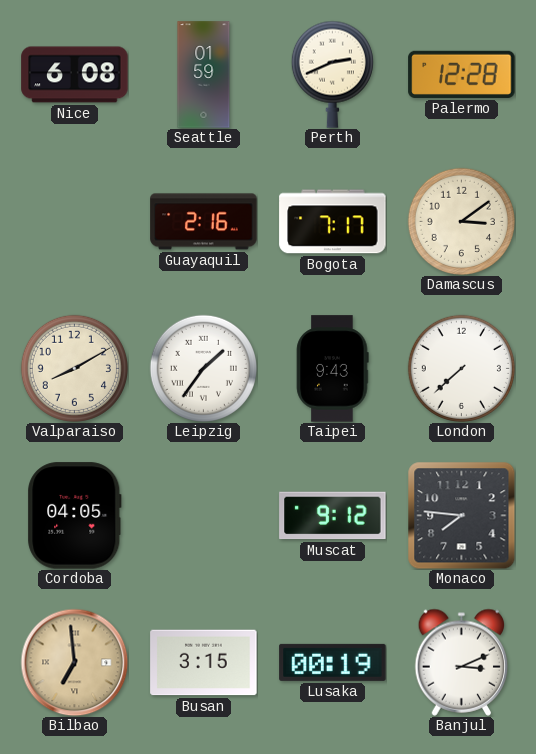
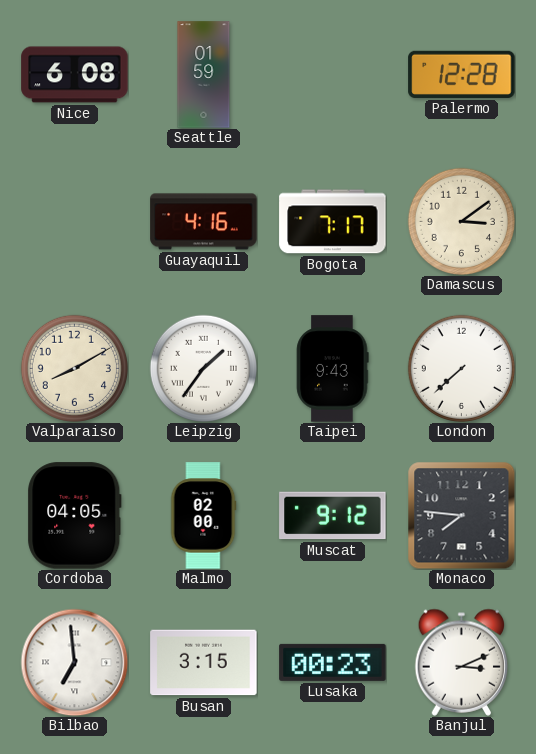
Perth: 2:41 -> none
Guayaquil: 2:16 -> 4:16
Malmo: none -> 02:00
Bilbao dial: champagne -> white
Lusaka: 00:19 -> 00:23
